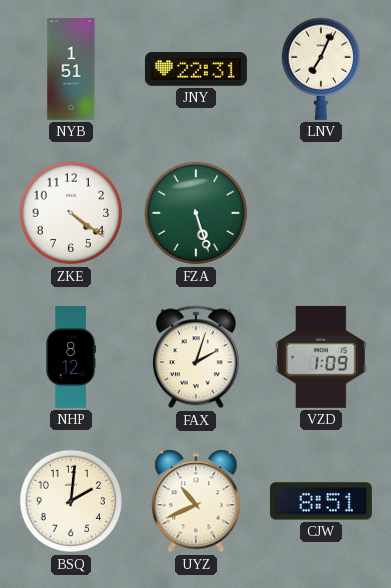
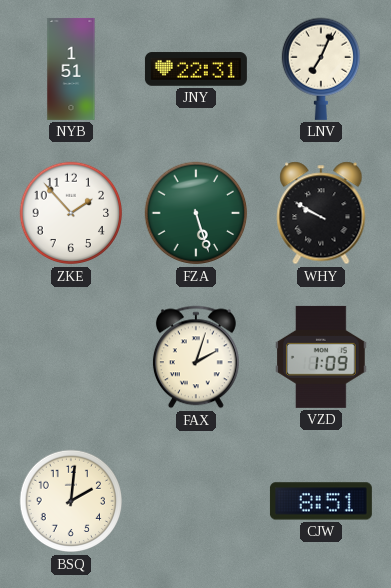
ZKE: 4:21 -> 1:53
WHY: none -> 9:50
NHP: 8:12 -> none
UYZ: 10:41 -> none
